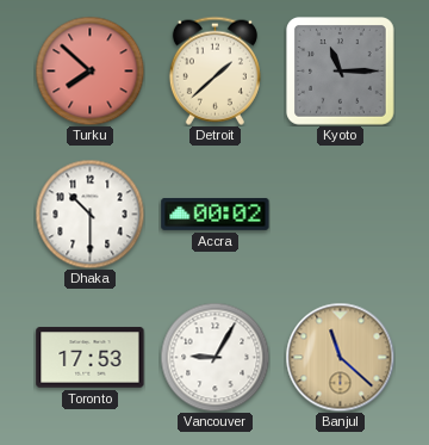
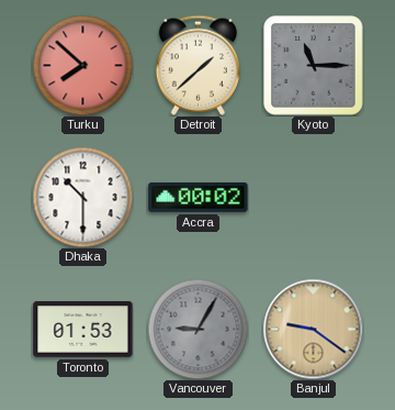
Toronto: 17:53 -> 01:53
Vancouver dial: white -> grey
Banjul: 11:22 -> 9:21
